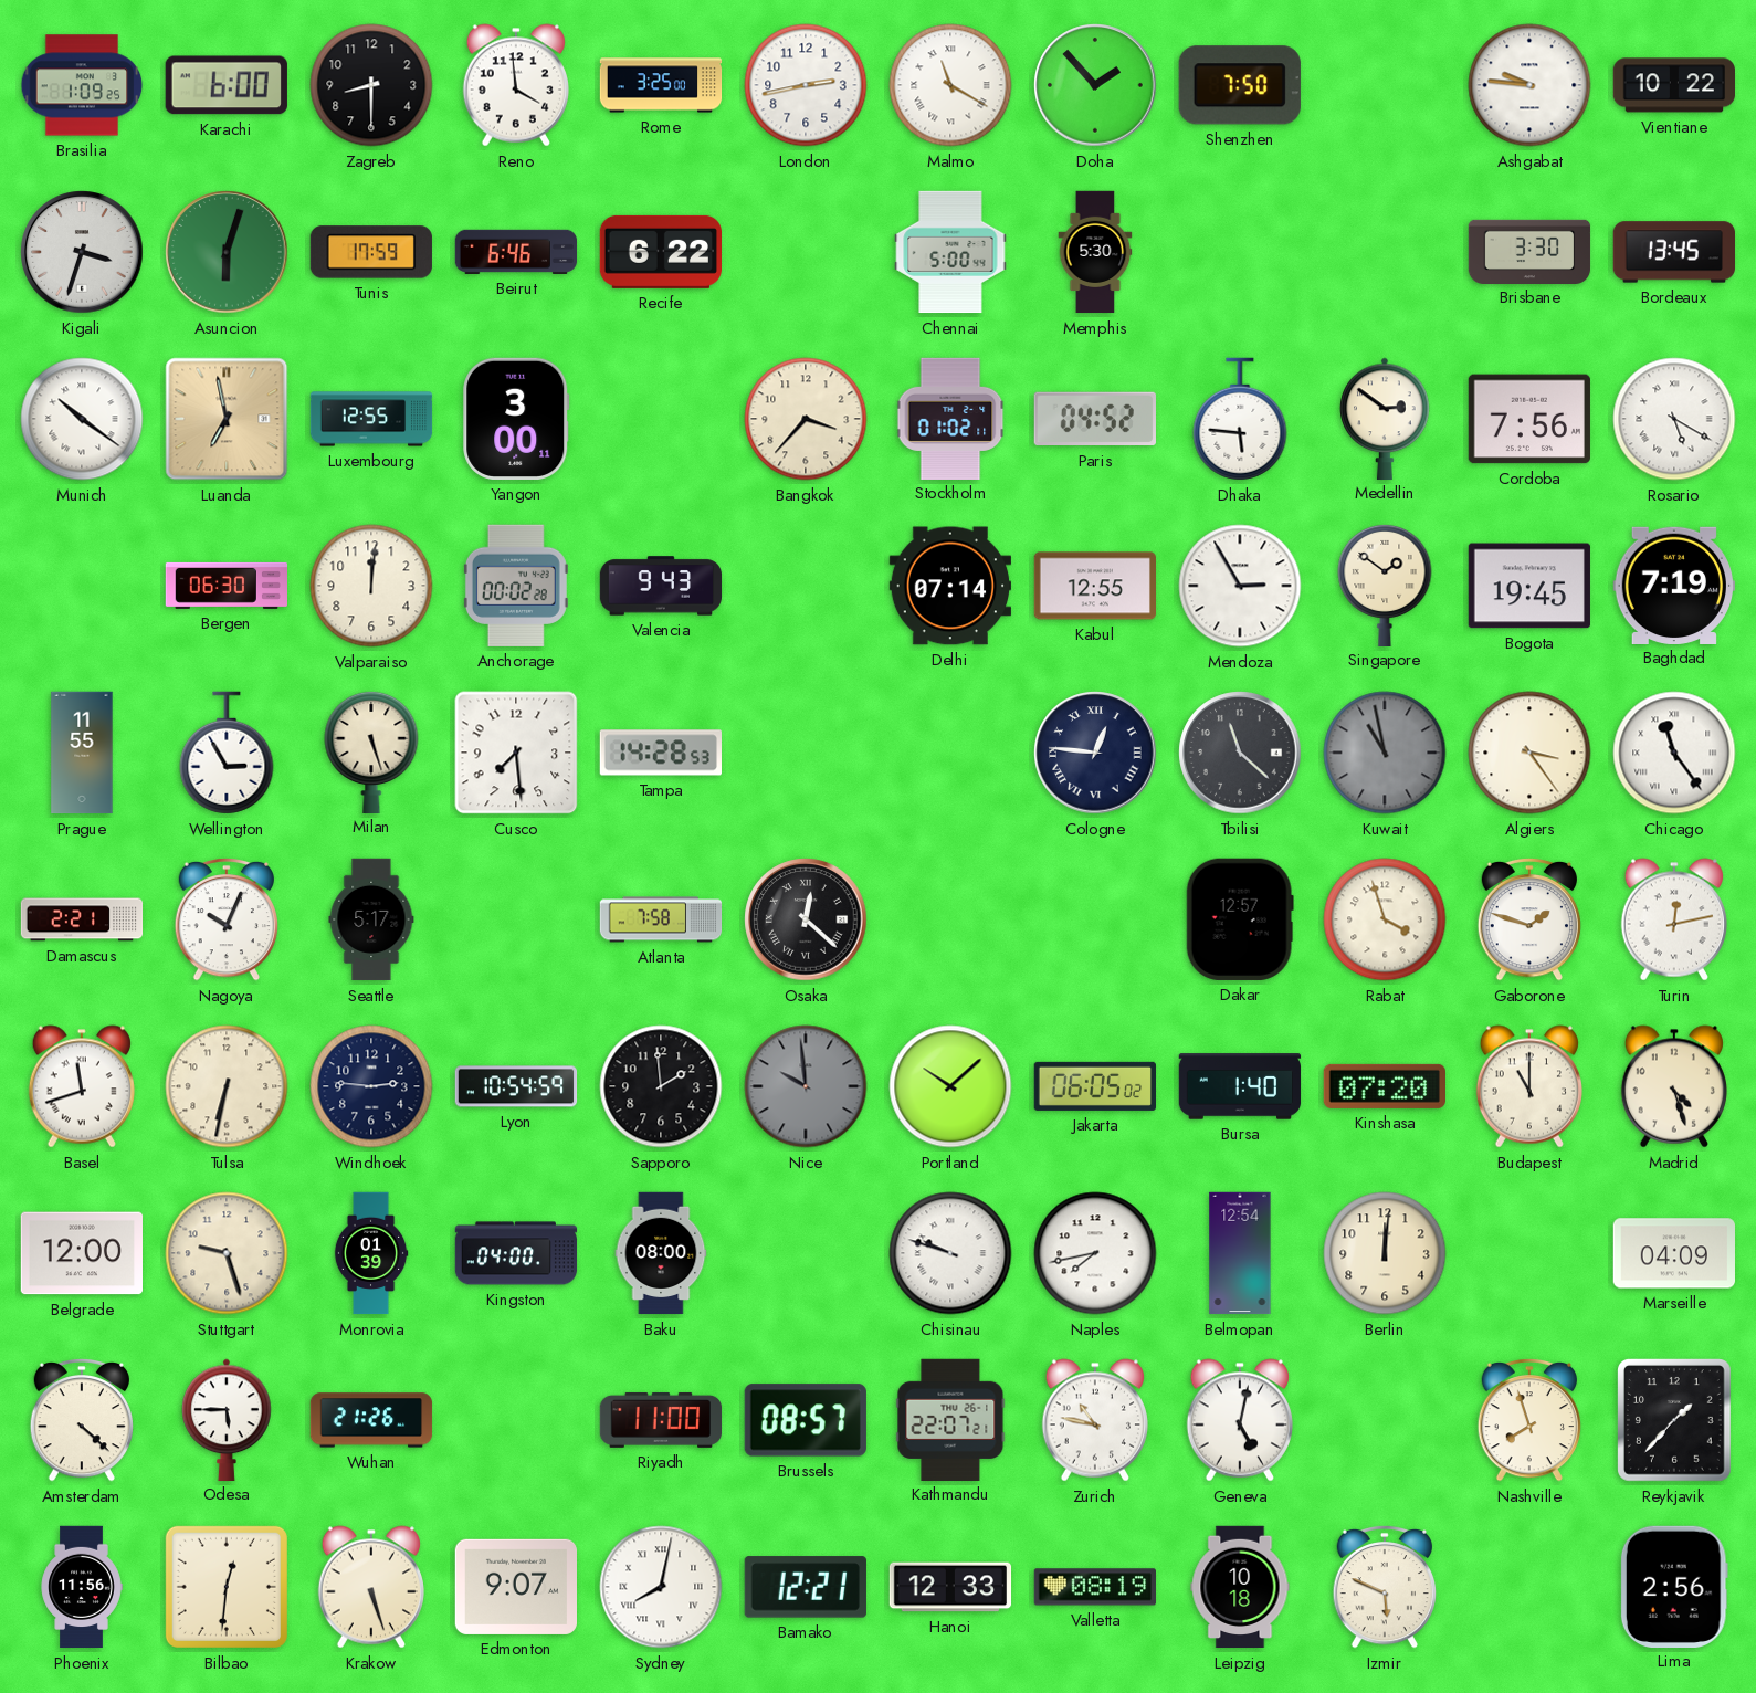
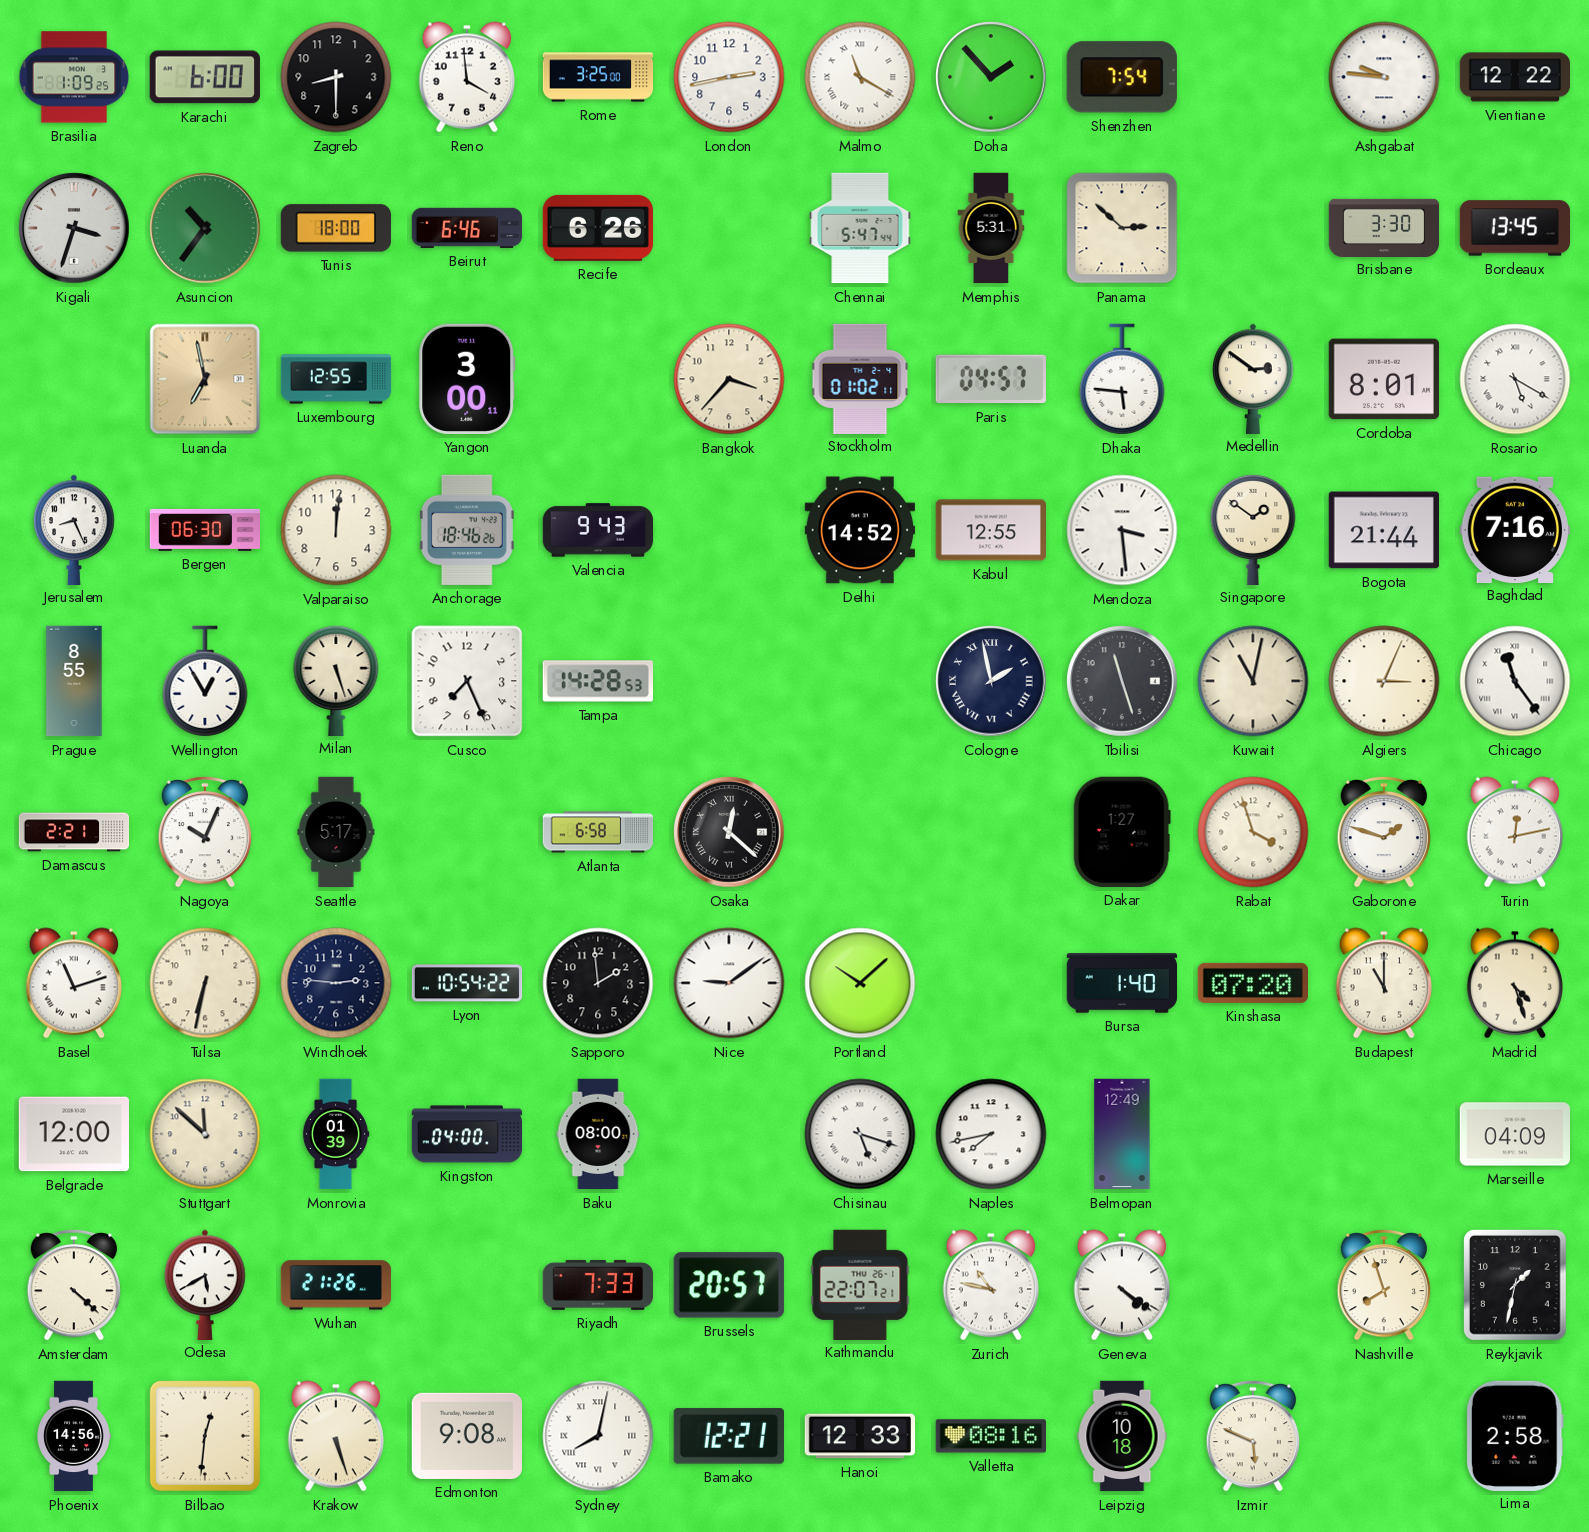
Shenzhen: 7:50 -> 7:54
Vientiane: 10:22 -> 12:22
Asuncion: 6:03 -> 10:36
Tunis: 17:59 -> 18:00
Recife: 6:22 -> 6:26
Chennai: 5:00 -> 5:47
Memphis: 5:30 -> 5:31
Panama: none -> 2:52
Munich: 10:21 -> none
Paris: 04:52 -> 04:57
Cordoba: 7:56 -> 8:01
Jerusalem: none -> 8:26
Anchorage: 00:02 -> 18:46
Delhi: 07:14 -> 14:52
Mendoza: 2:55 -> 3:29
Bogota: 19:45 -> 21:44
Baghdad: 7:19 -> 7:16
Prague: 11:55 -> 8:55
Wellington: 2:55 -> 12:55
Cusco: 7:29 -> 7:26
Cologne: 12:46 -> 1:58
Tbilisi: 11:22 -> 11:27
Kuwait: 10:58 -> 11:02
Kuwait dial: grey -> cream
Algiers: 3:24 -> 3:04
Atlanta: 7:58 -> 6:58
Dakar: 12:57 -> 1:27
Basel: 11:42 -> 11:12
Lyon: 10:54:59 -> 10:54:22
Nice: 9:59 -> 9:09
Nice dial: grey -> white
Jakarta: 06:05 -> none
Stuttgart: 9:27 -> 11:52
Chisinau: 9:48 -> 5:18
Belmopan: 12:54 -> 12:49
Berlin: 12:01 -> none
Odesa: 5:45 -> 5:40
Riyadh: 11:00 -> 7:33
Brussels: 08:57 -> 20:57
Geneva: 5:02 -> 4:21
Reykjavik: 1:37 -> 1:32
Phoenix: 11:56 -> 14:56
Edmonton: 9:07 -> 9:08
Valletta: 08:19 -> 08:16
Lima: 2:56 -> 2:58
